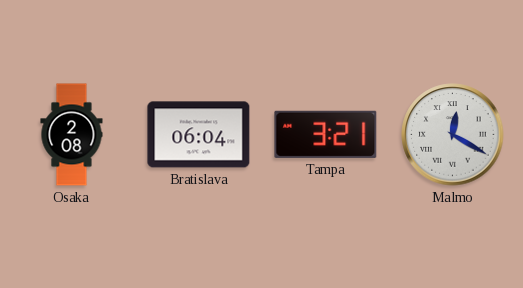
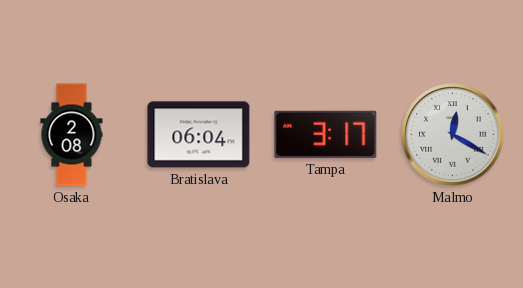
Tampa: 3:21 -> 3:17
